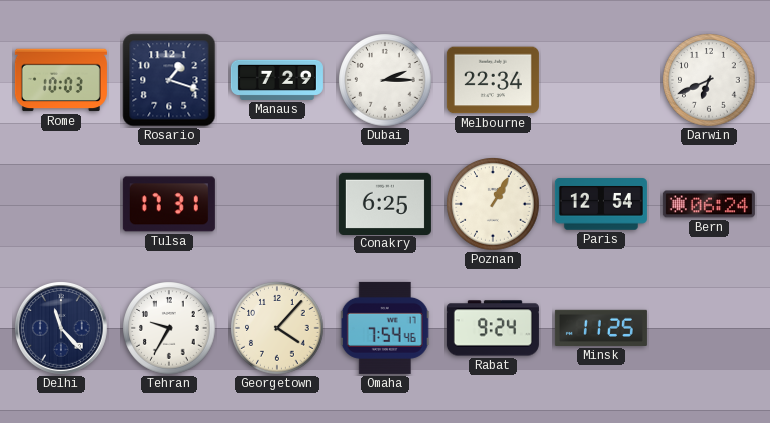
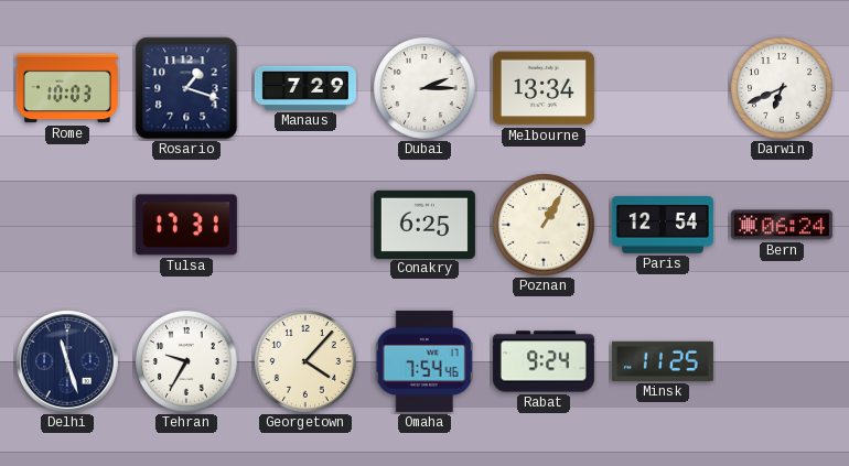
Melbourne: 22:34 -> 13:34
Delhi: 11:23 -> 11:27
